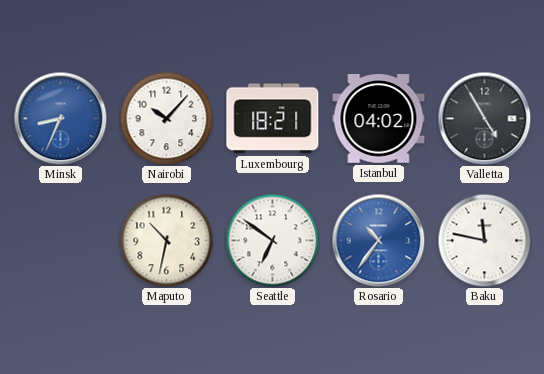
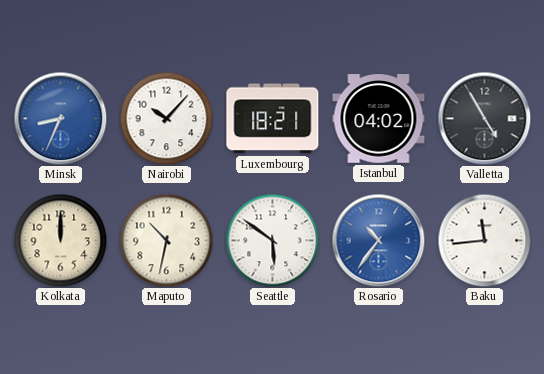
Kolkata: none -> 12:00
Seattle: 6:51 -> 5:51
Baku: 11:47 -> 11:44
